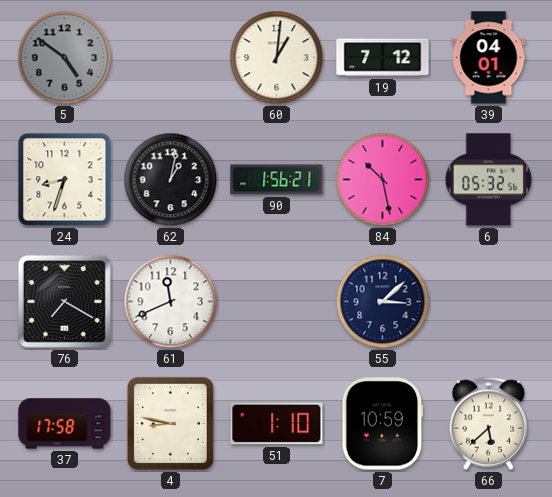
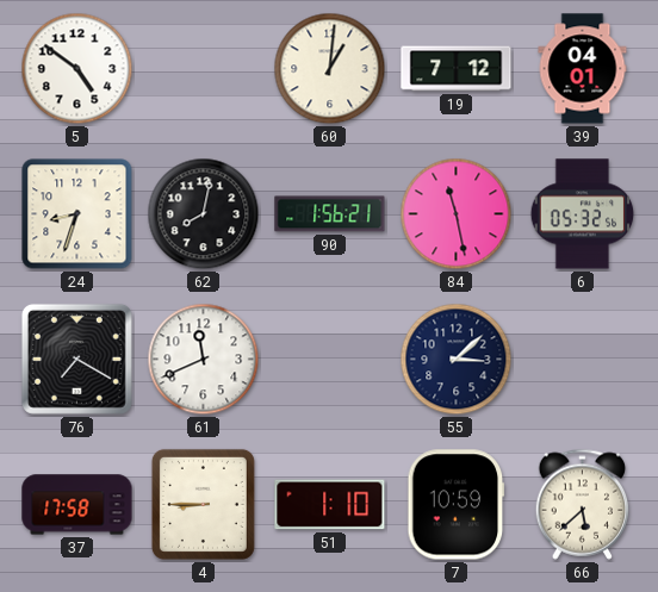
5 dial: grey -> white
62: 1:02 -> 8:02
84: 10:28 -> 11:28
4: 8:47 -> 8:45
